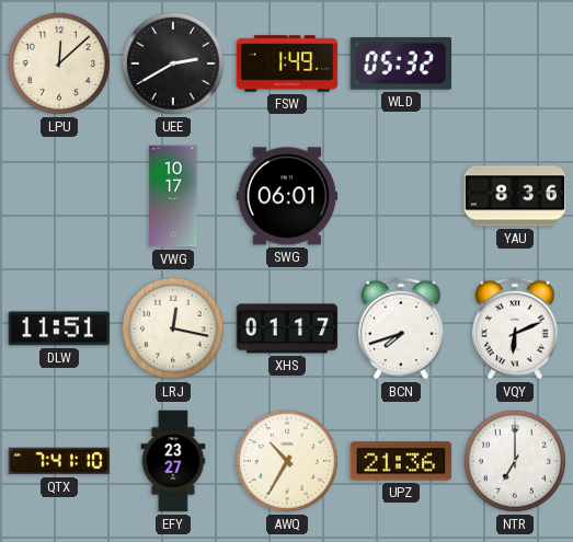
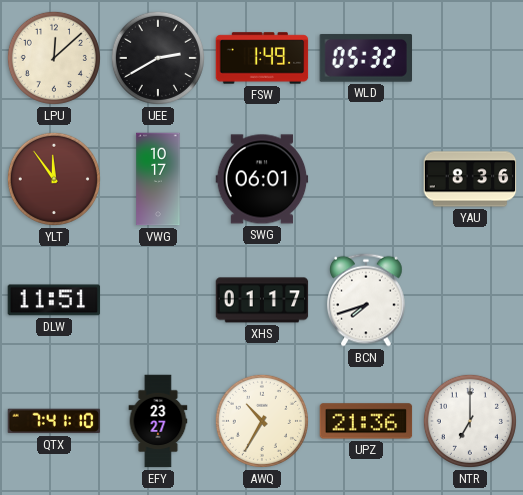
YLT: none -> 11:54
LRJ: 12:17 -> none
VQY: 6:11 -> none
